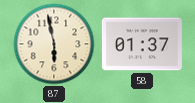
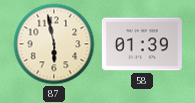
58: 01:37 -> 01:39
